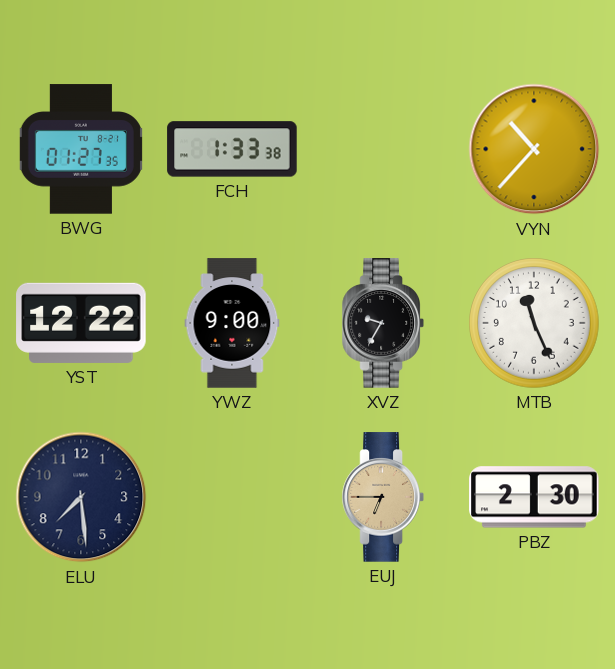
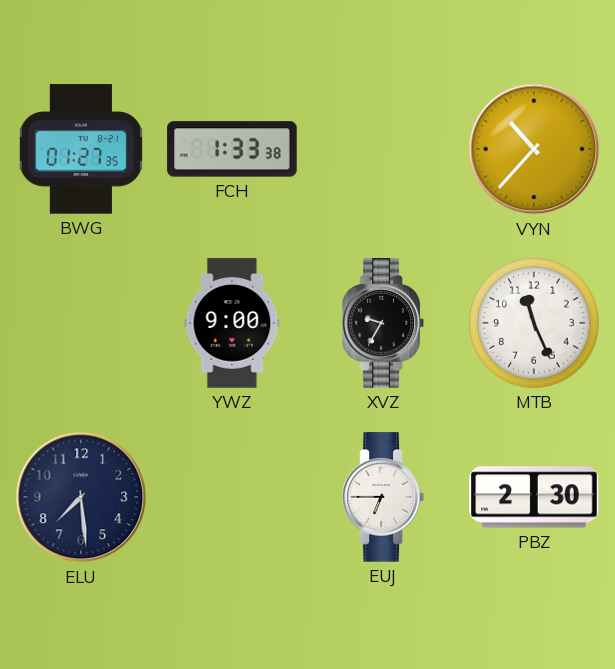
YST: 12:22 -> none
EUJ dial: champagne -> white
